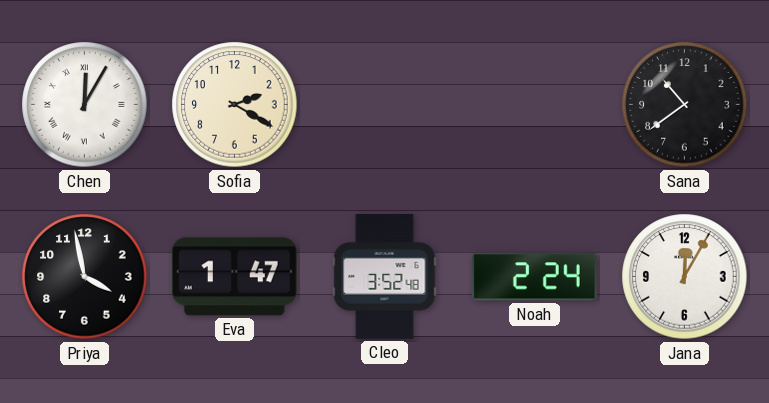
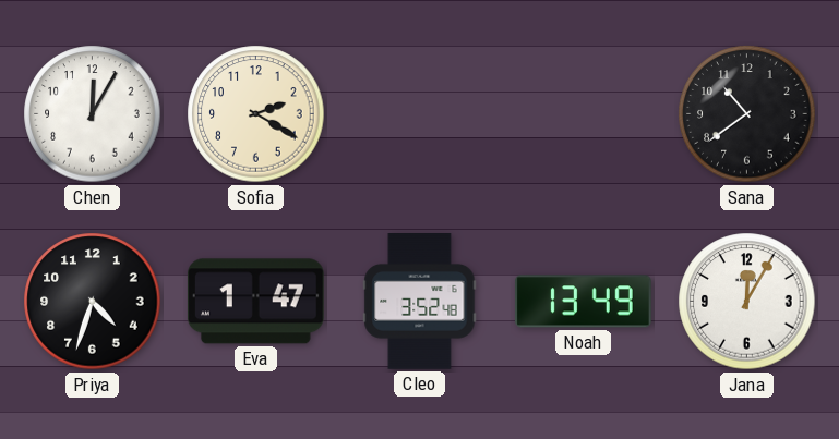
Chen numerals: Roman -> Arabic
Priya: 3:58 -> 4:33
Noah: 2:24 -> 13:49
